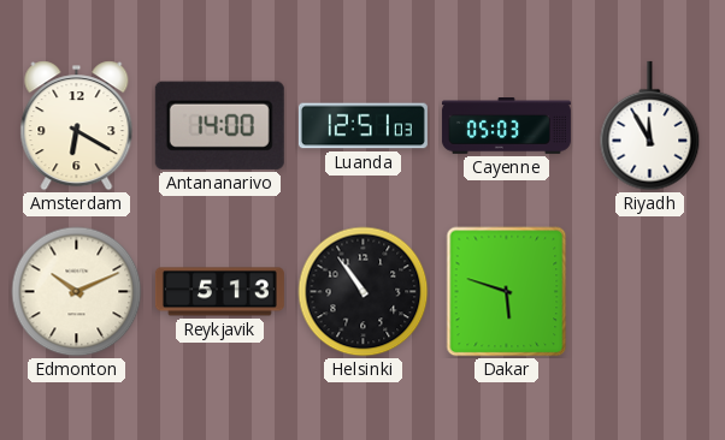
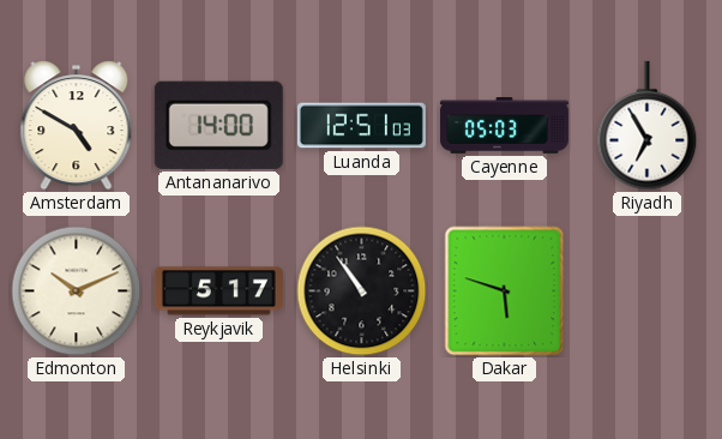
Amsterdam: 6:20 -> 4:50
Riyadh: 11:55 -> 6:55
Reykjavik: 5:13 -> 5:17
